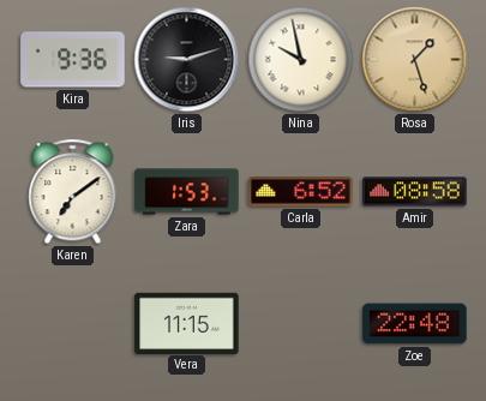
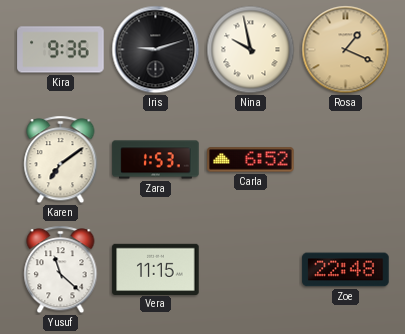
Rosa: 1:27 -> 1:19
Amir: 08:58 -> none
Yusuf: none -> 11:22
